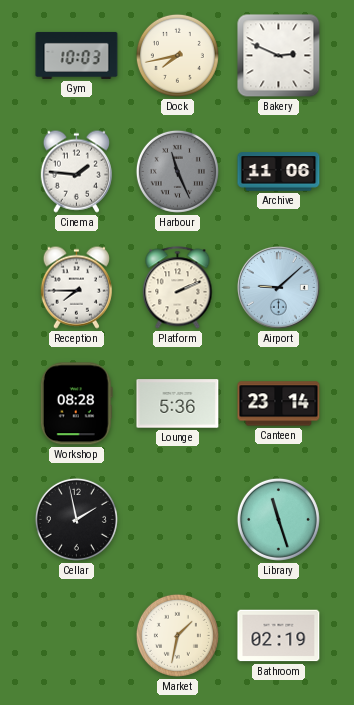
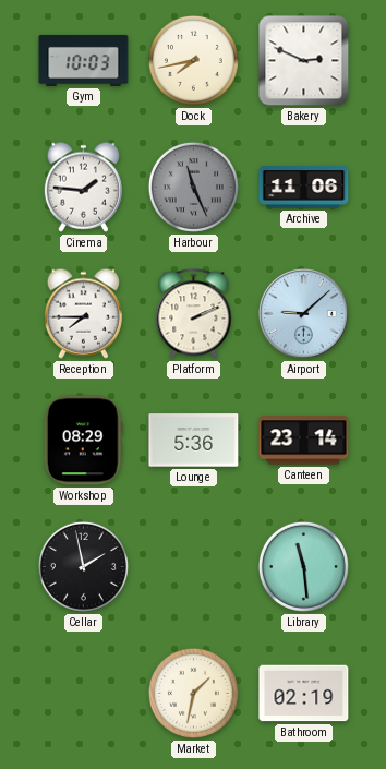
Workshop: 08:28 -> 08:29
Library: 11:27 -> 11:29
